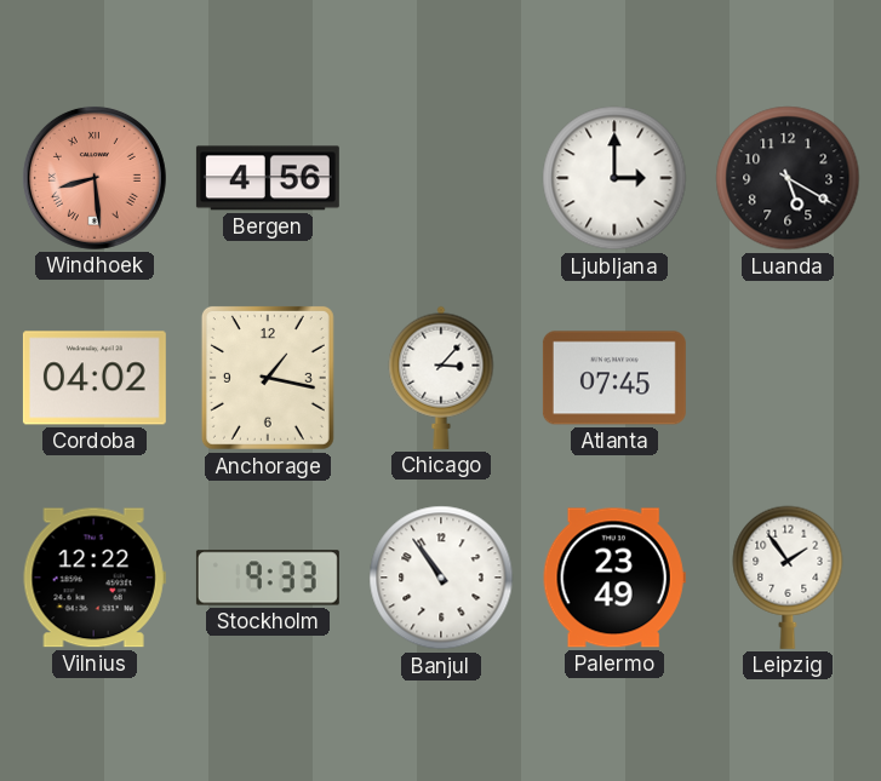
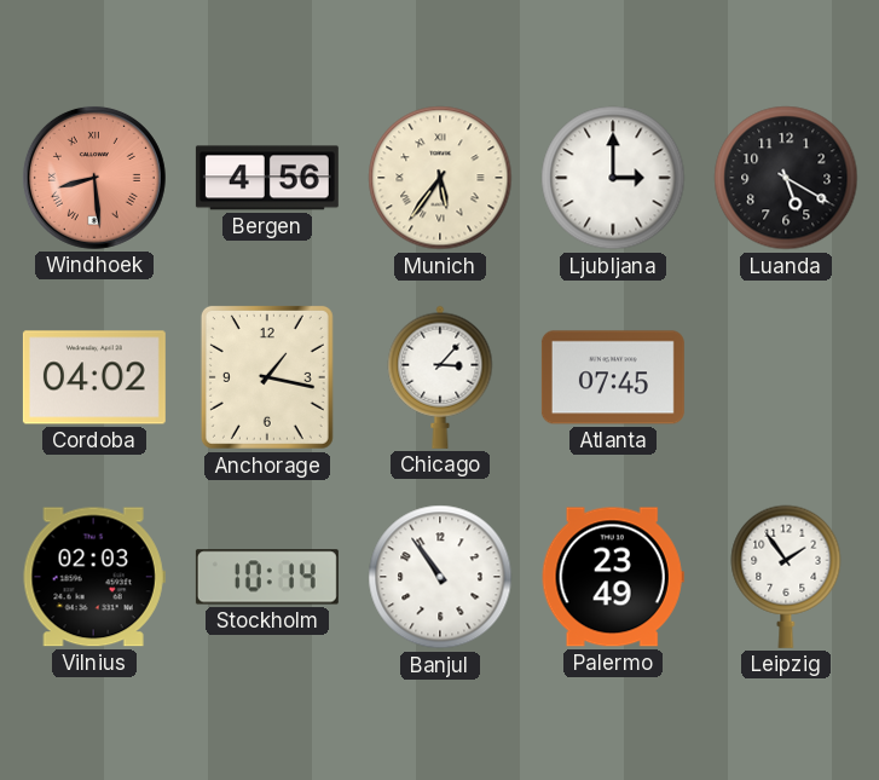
Munich: none -> 5:36
Vilnius: 12:22 -> 02:03
Stockholm: 9:33 -> 10:14
